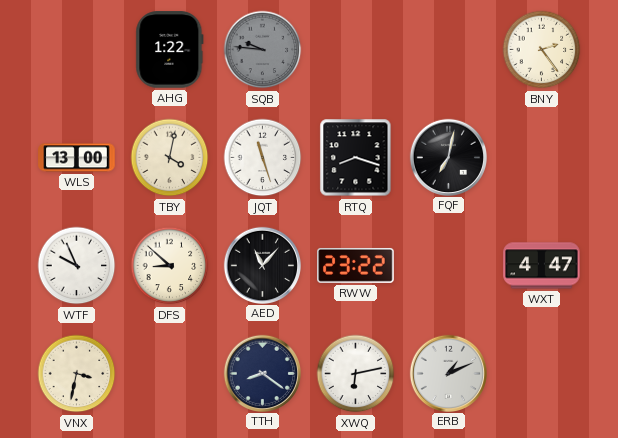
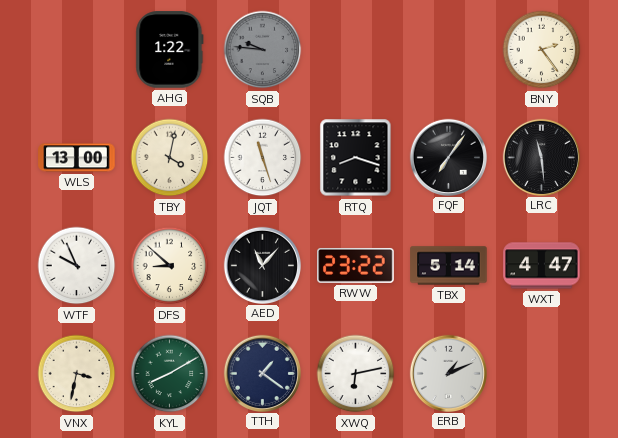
FQF: 7:02 -> 7:06
LRC: none -> 11:29
TBX: none -> 5:14
KYL: none -> 8:10
TTH: 8:21 -> 1:21
